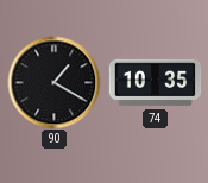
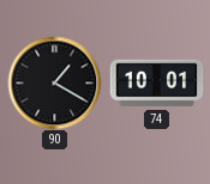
74: 10:35 -> 10:01
